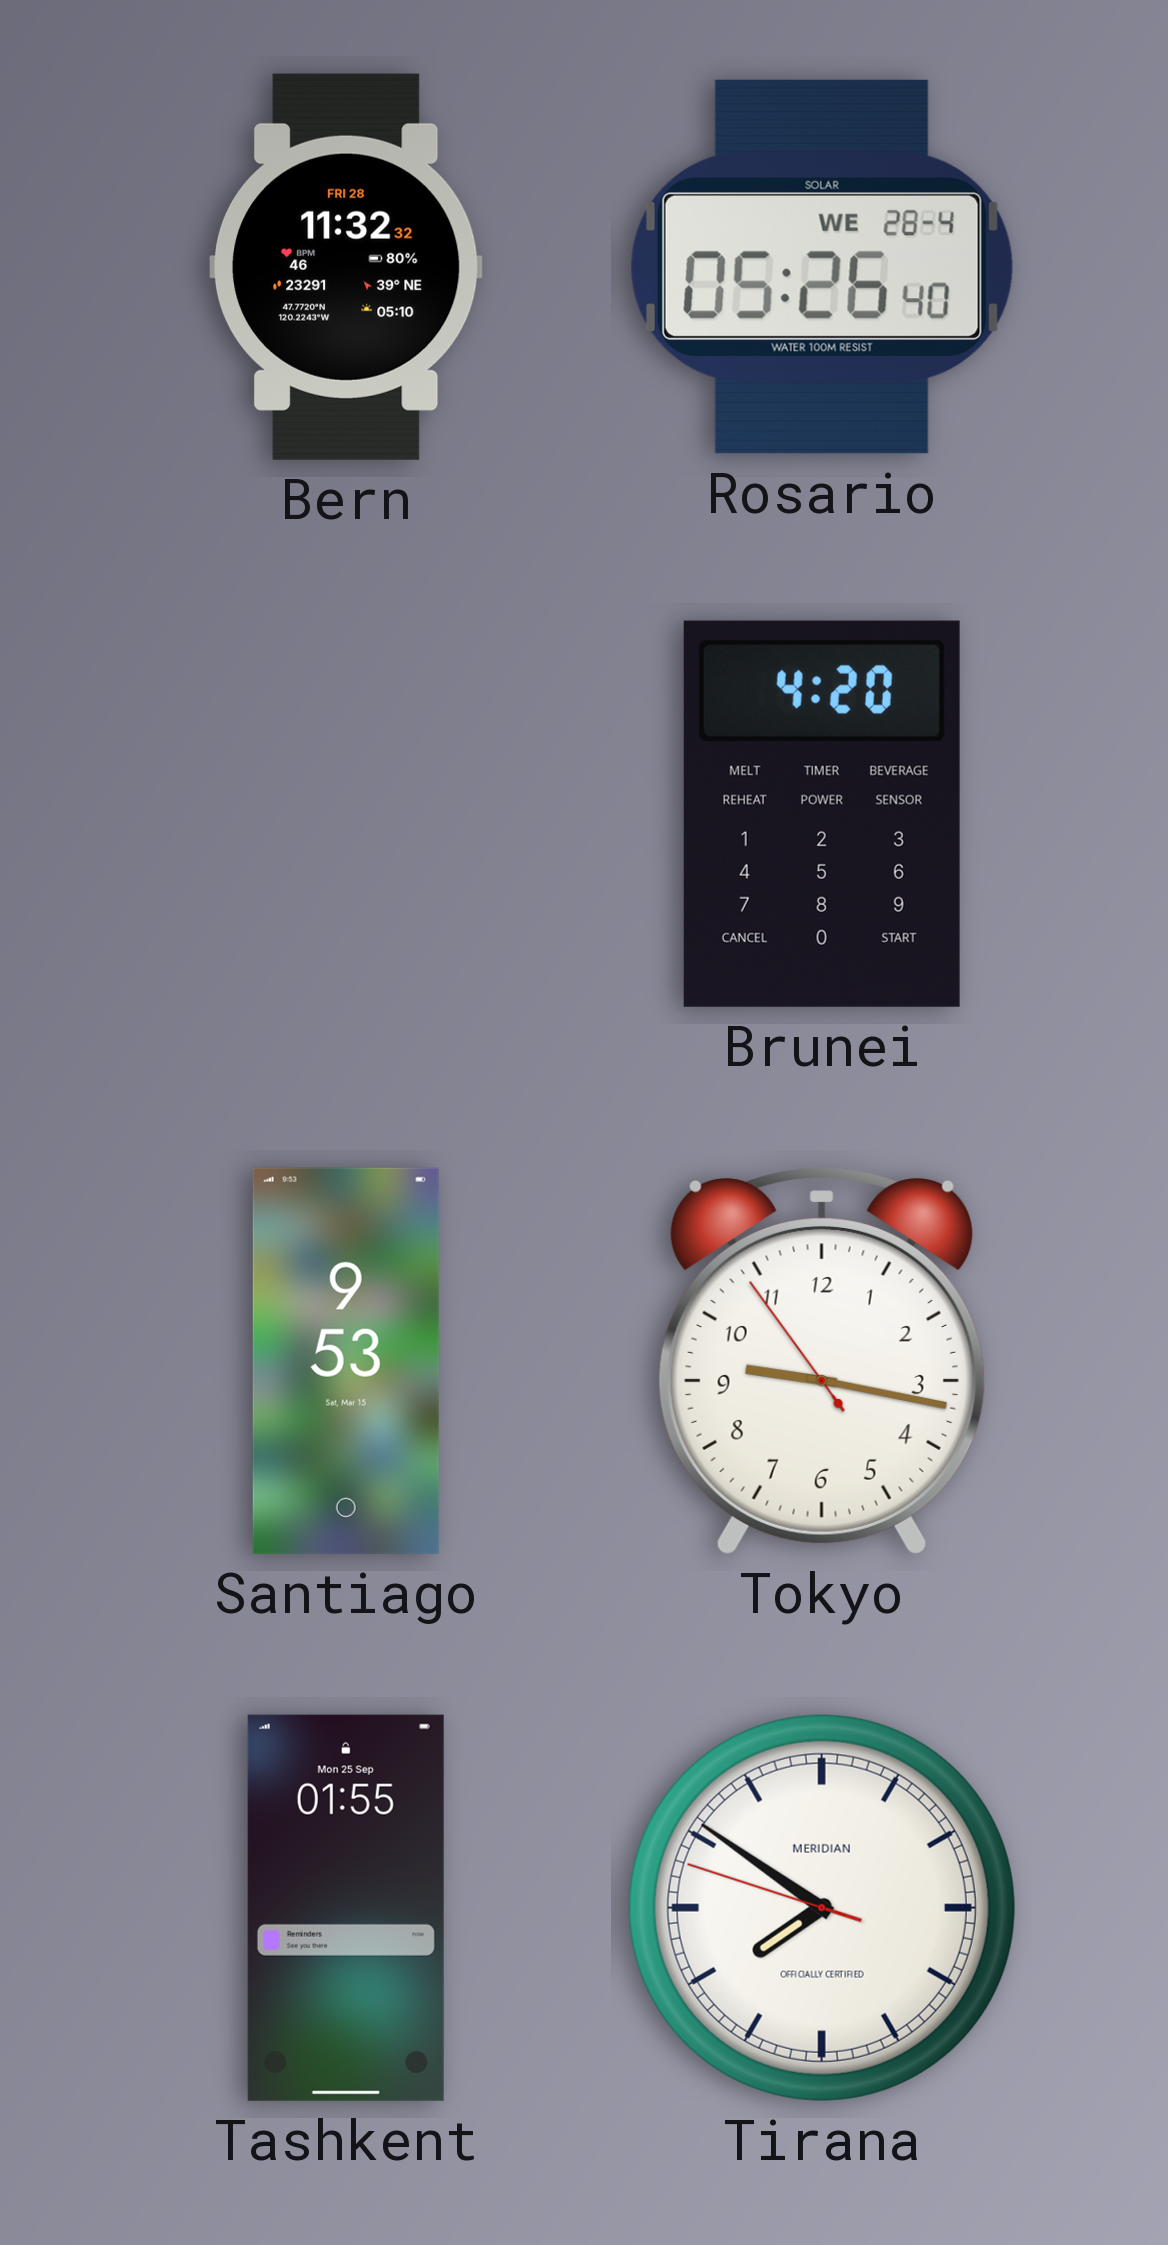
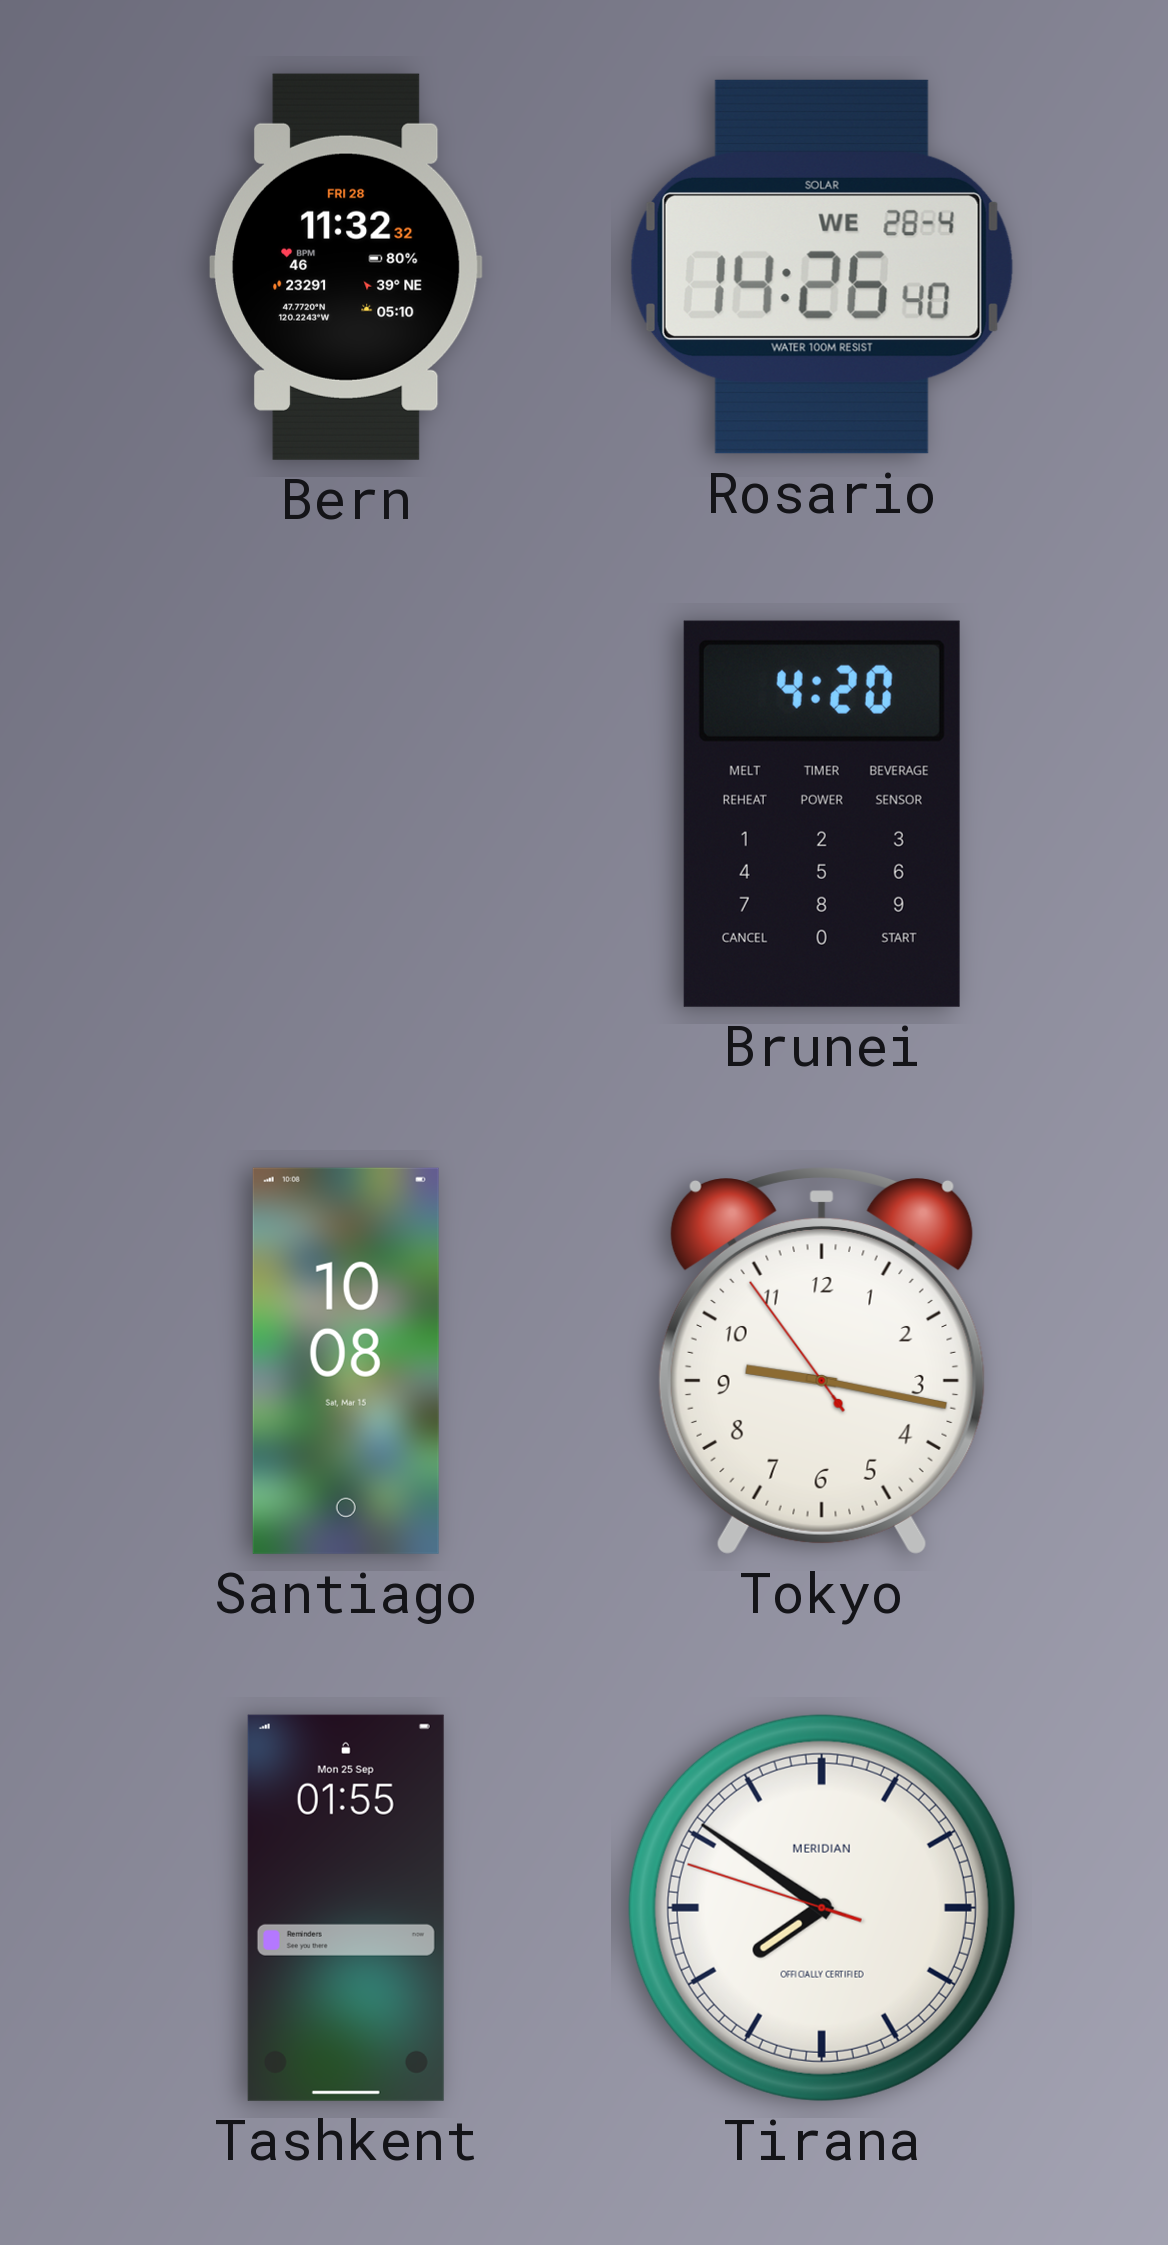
Rosario: 05:26 -> 14:26
Santiago: 9:53 -> 10:08
